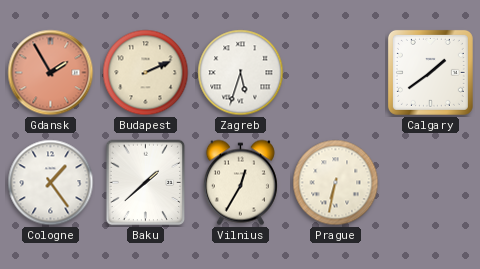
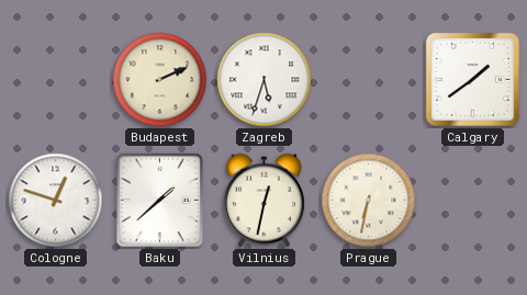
Gdansk: 1:55 -> none
Cologne: 1:24 -> 12:48
Vilnius: 12:35 -> 12:32
